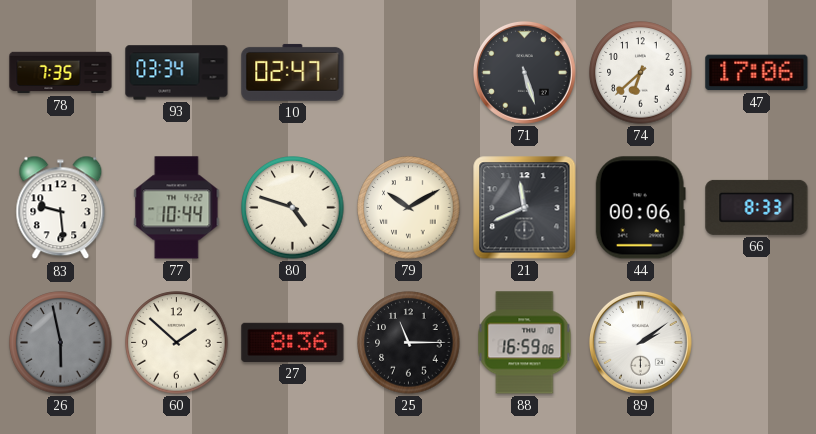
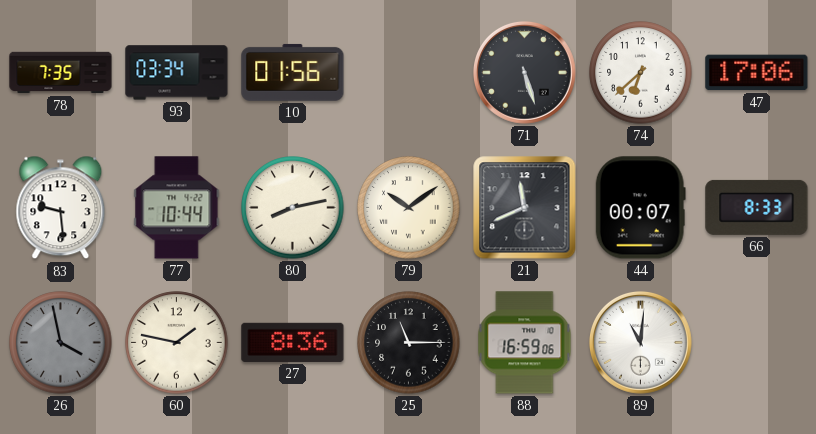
10: 02:47 -> 01:56
80: 4:48 -> 8:13
79: 10:10 -> 10:09
44: 00:06 -> 00:07
26: 5:58 -> 3:58
60: 1:52 -> 1:47
89: 2:09 -> 11:01
